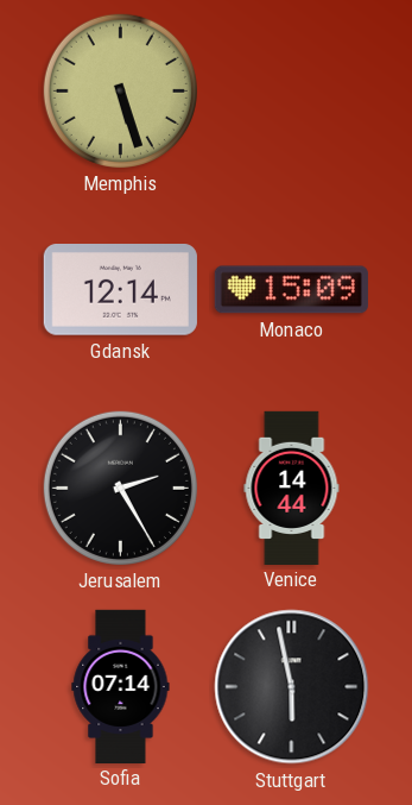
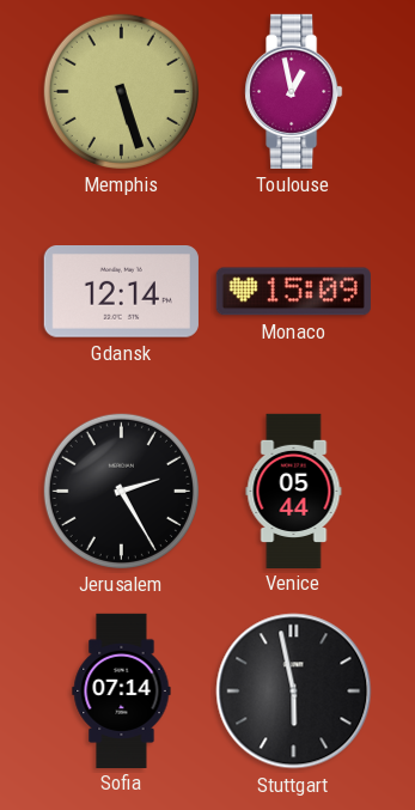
Toulouse: none -> 12:58
Venice: 14:44 -> 05:44
